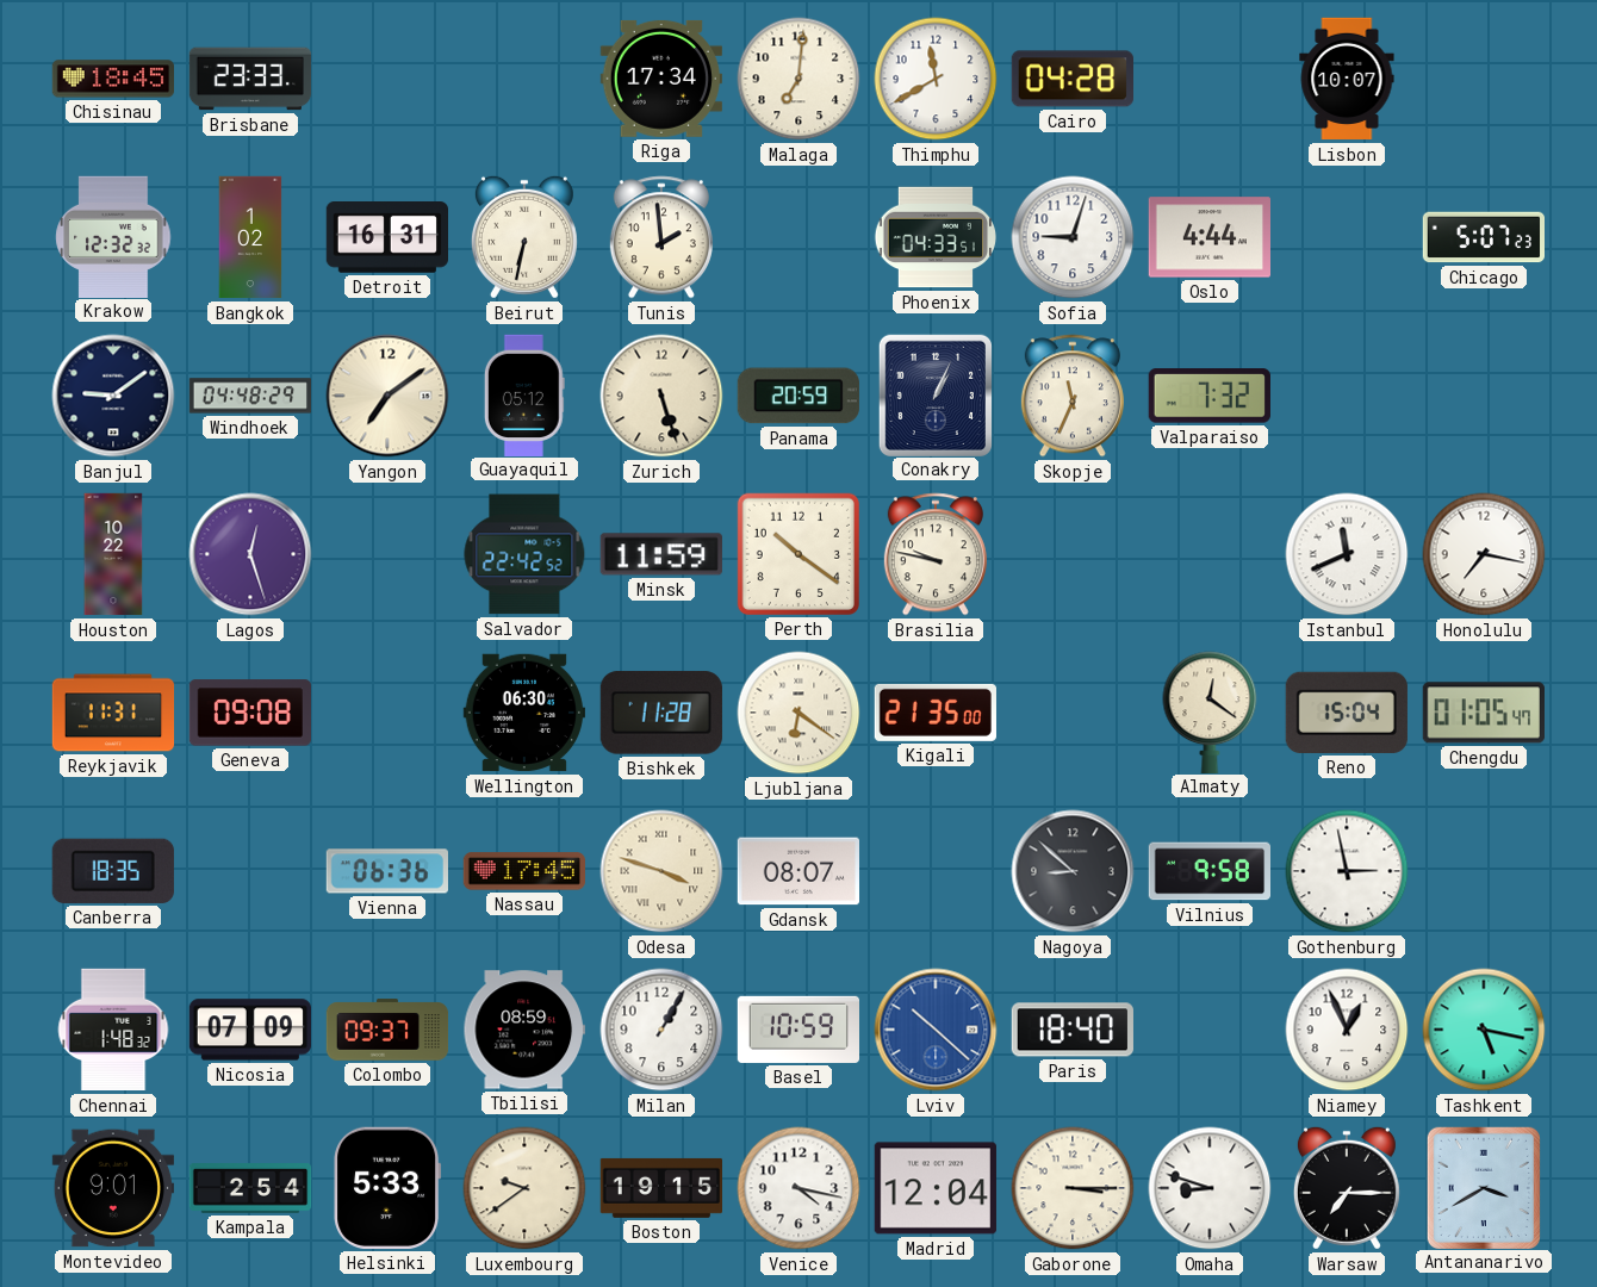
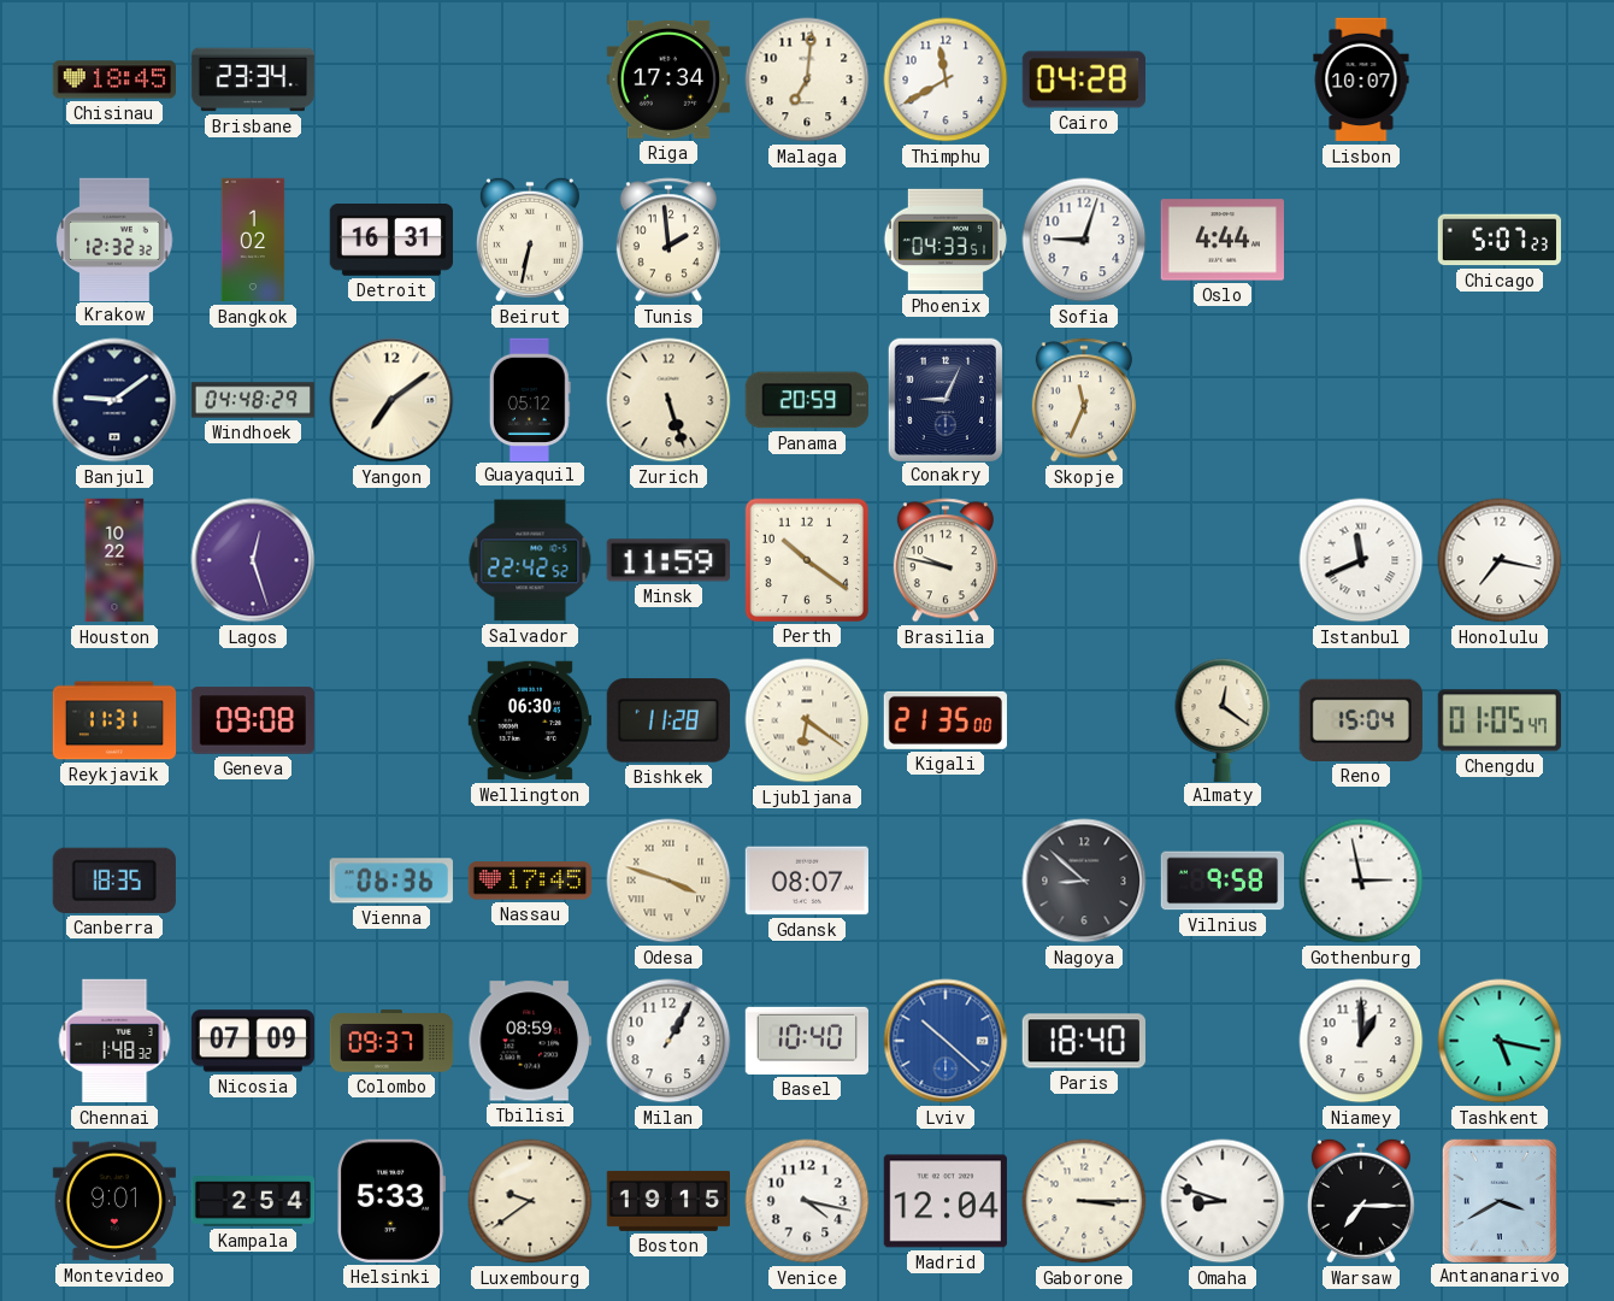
Brisbane: 23:33 -> 23:34
Conakry: 1:04 -> 9:04
Valparaiso: 7:32 -> none
Basel: 10:59 -> 10:40
Niamey: 12:56 -> 1:00
